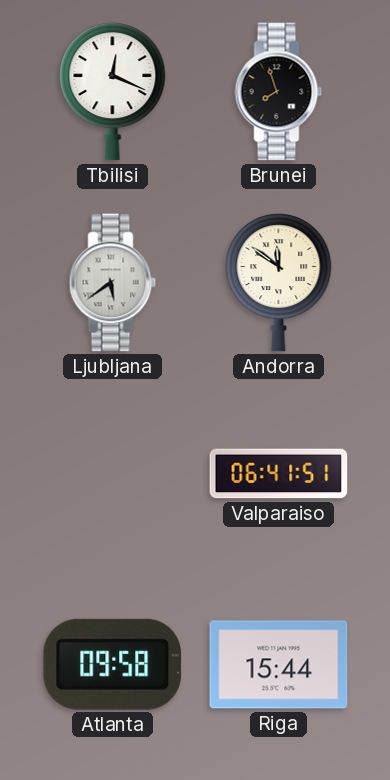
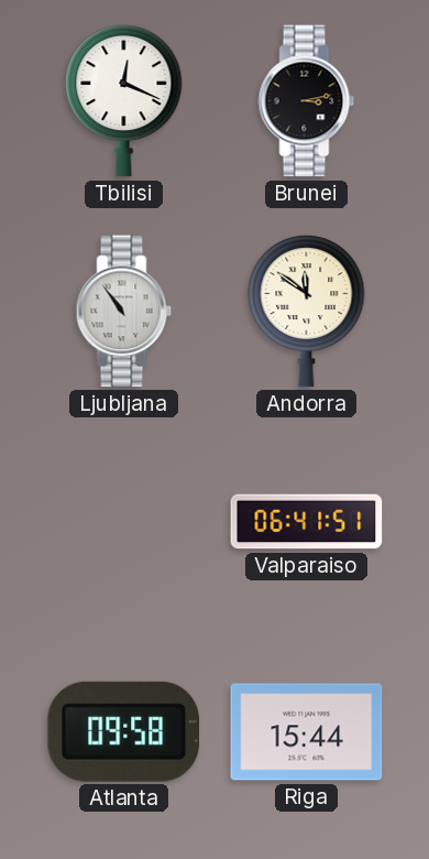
Brunei: 7:57 -> 3:13
Ljubljana: 5:39 -> 10:54
